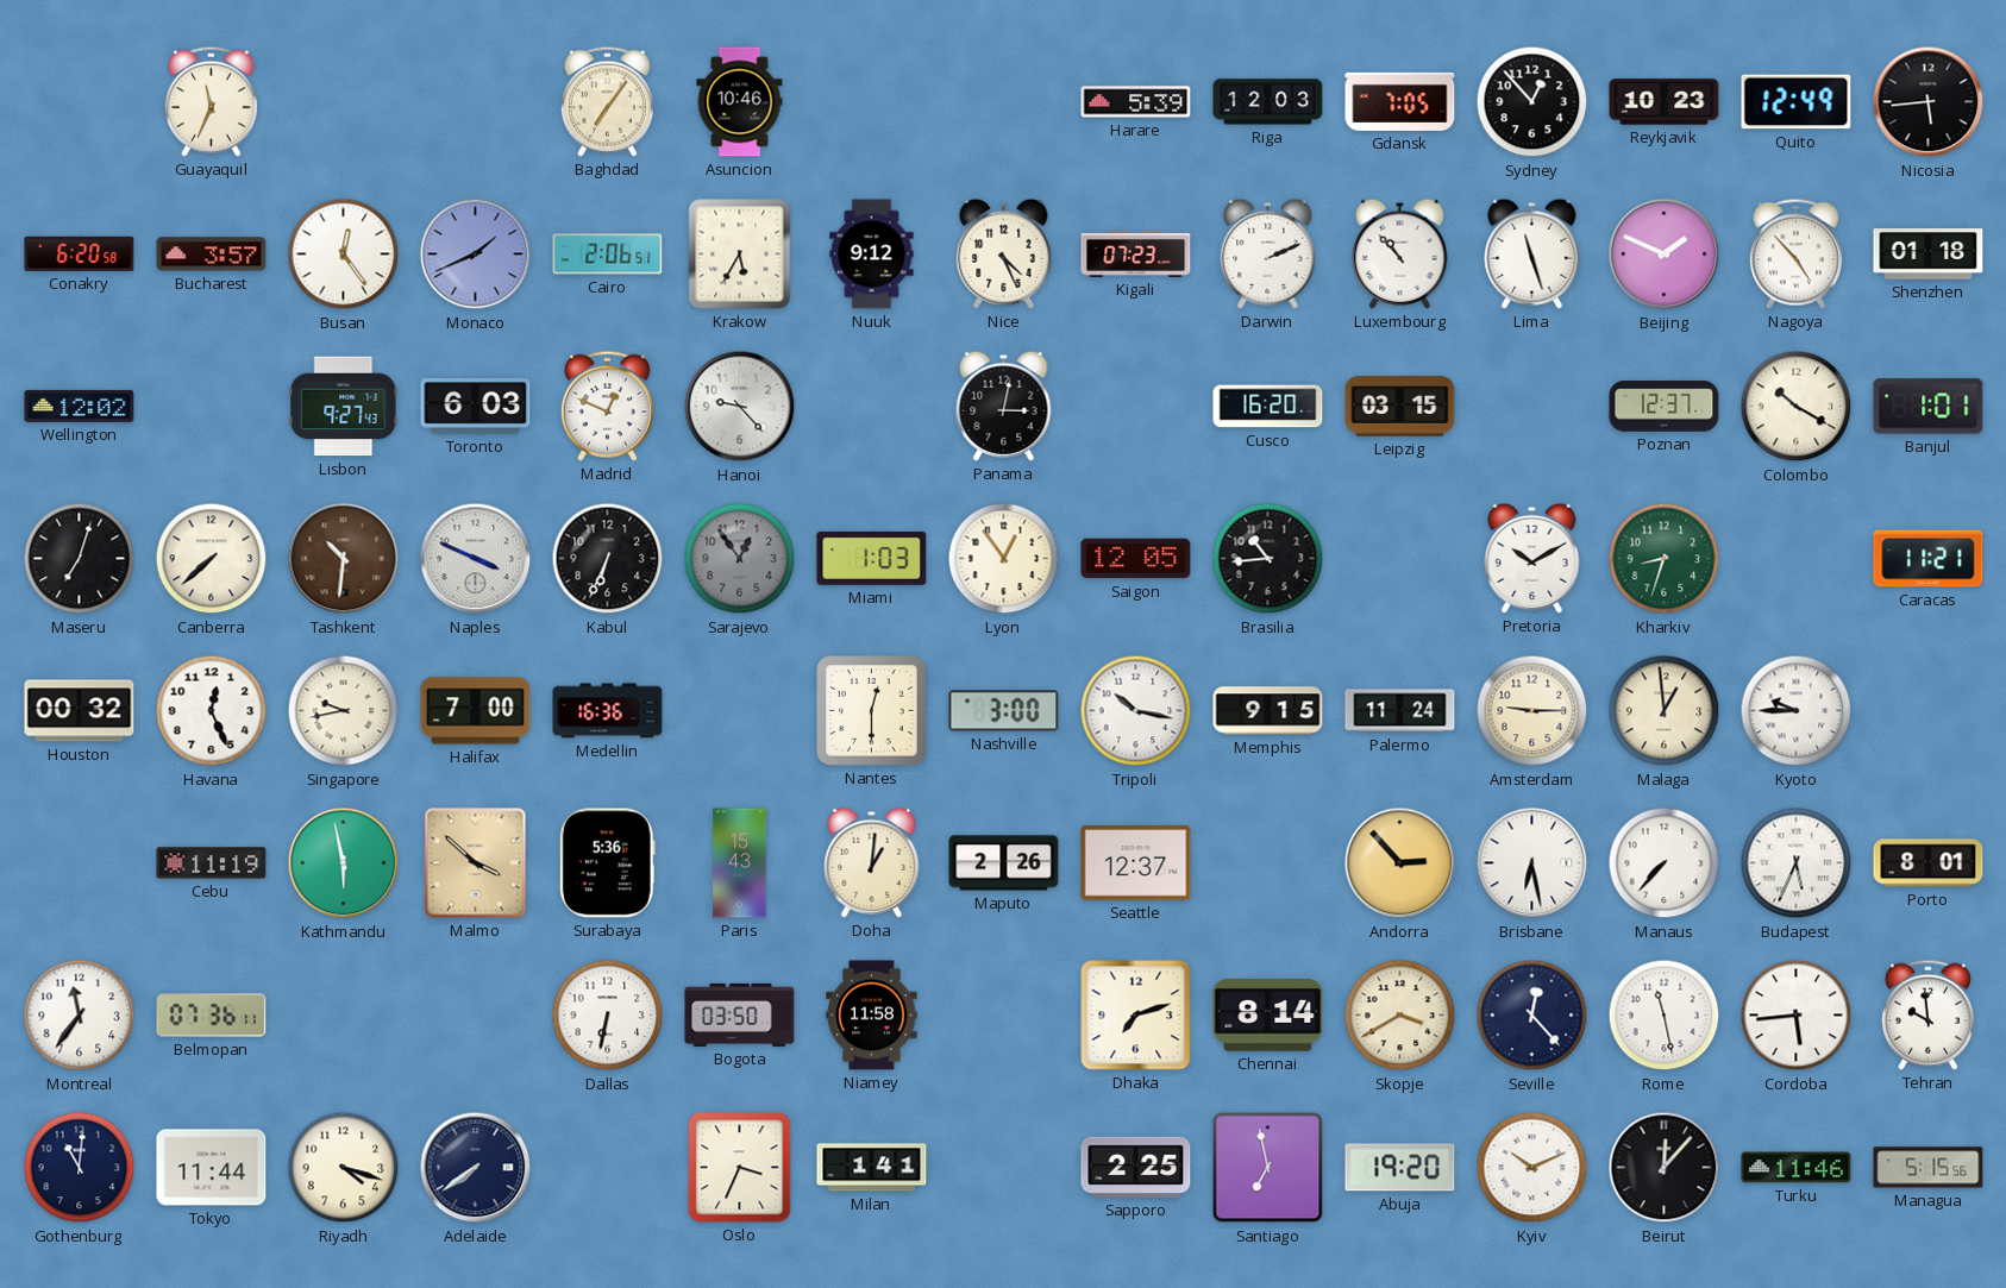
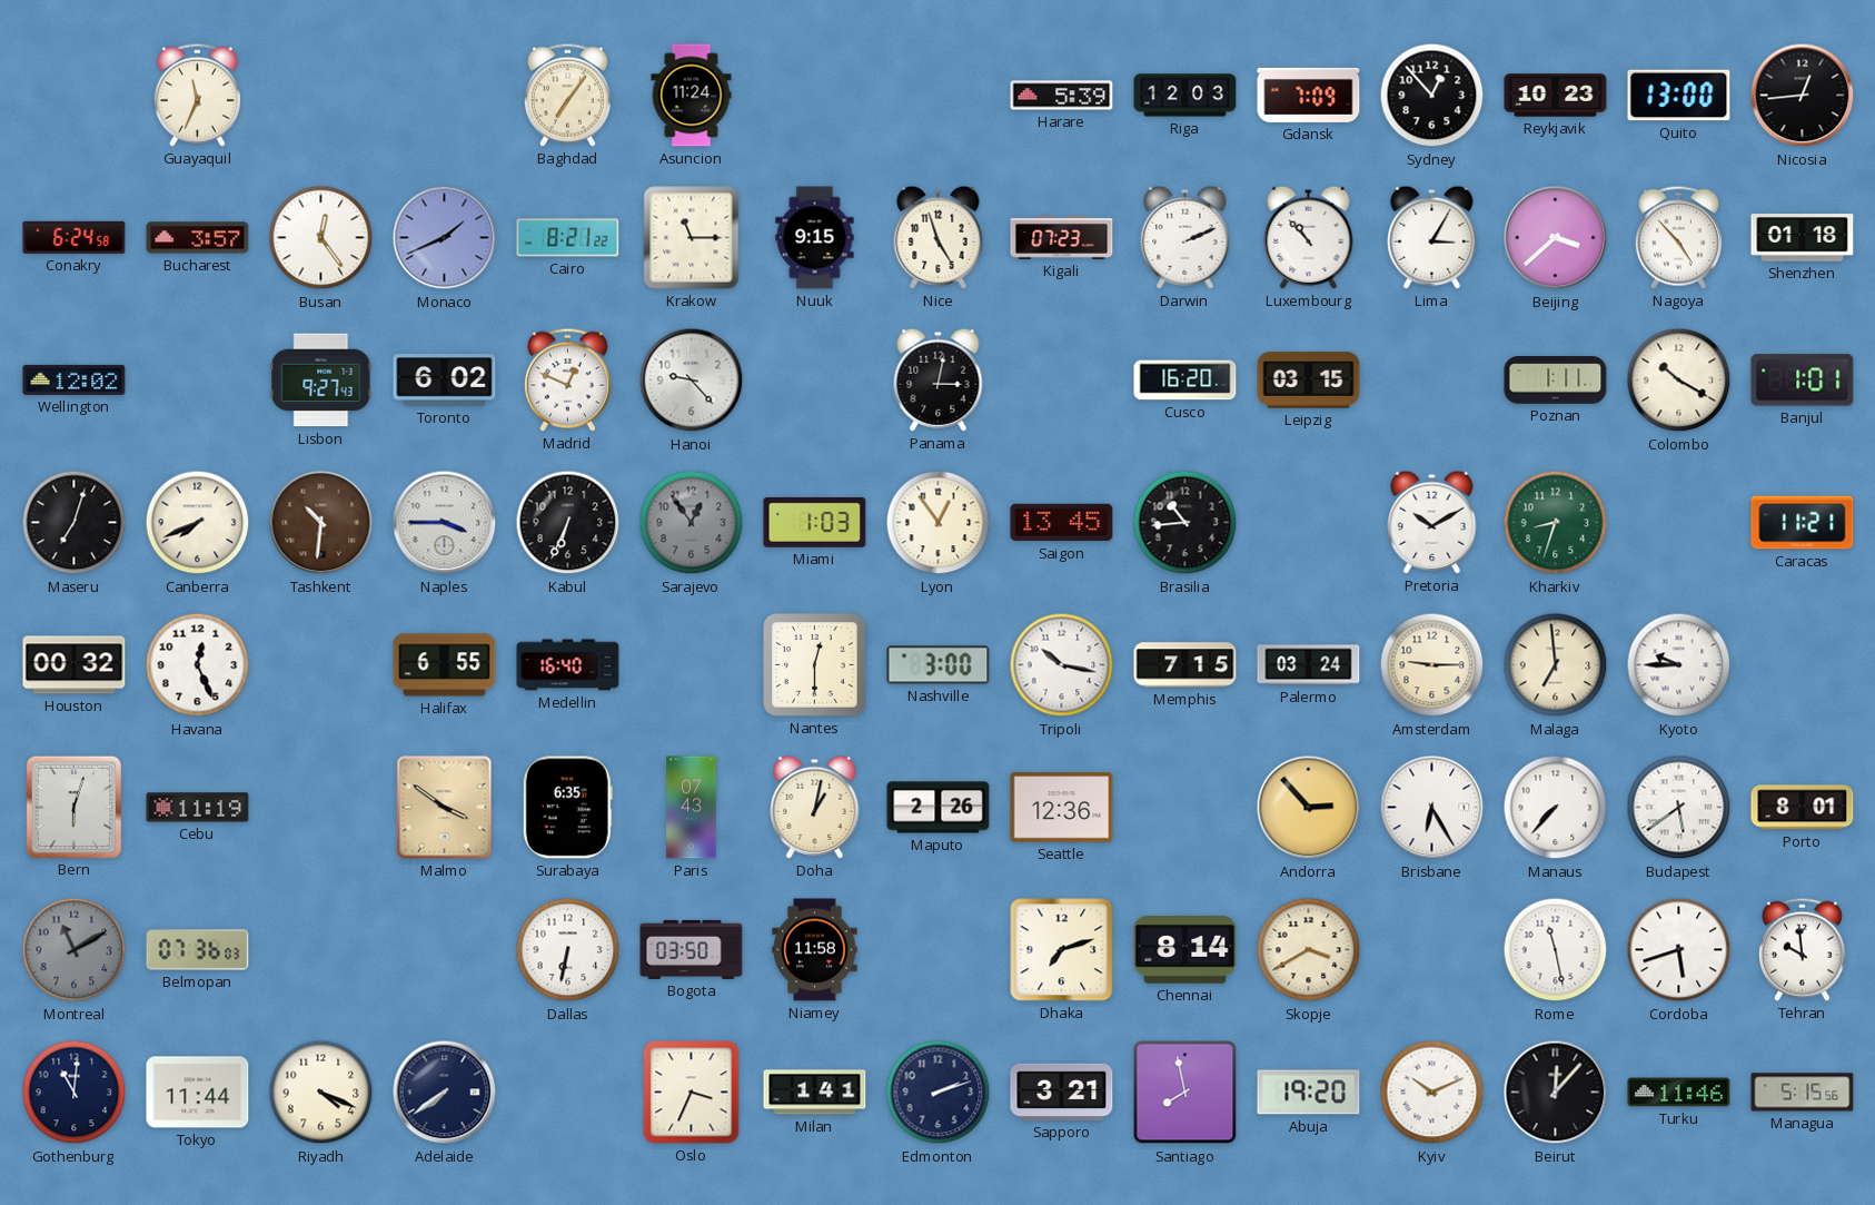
Asuncion: 10:46 -> 11:24
Gdansk: 7:05 -> 7:09
Quito: 12:49 -> 13:00
Nicosia: 5:44 -> 12:44
Conakry: 6:20 -> 6:24
Cairo: 2:06 -> 8:21
Krakow: 5:35 -> 11:15
Nuuk: 9:12 -> 9:15
Nice: 4:26 -> 4:57
Lima: 11:27 -> 3:05
Beijing: 1:49 -> 3:38
Toronto: 6:03 -> 6:02
Poznan: 12:37 -> 1:11
Canberra: 7:38 -> 7:41
Naples: 3:49 -> 3:45
Saigon: 12:05 -> 13:45
Singapore: 9:43 -> none
Halifax: 7:00 -> 6:55
Medellin: 16:36 -> 16:40
Memphis: 9:15 -> 7:15
Palermo: 11:24 -> 03:24
Malaga: 12:59 -> 6:59
Bern: none -> 6:03
Kathmandu: 5:58 -> none
Malmo: 3:52 -> 3:51
Surabaya: 5:36 -> 6:35
Paris: 15:43 -> 07:43
Doha: 1:01 -> 1:02
Seattle: 12:37 -> 12:36
Brisbane: 6:28 -> 6:25
Budapest: 5:34 -> 5:39
Montreal: 11:36 -> 11:10
Montreal dial: white -> grey
Belmopan: 07:36:11 -> 07:36:03
Seville: 12:23 -> none
Cordoba: 5:44 -> 5:42
Riyadh: 4:18 -> 4:19
Edmonton: none -> 2:12
Sapporo: 2:25 -> 3:21
Santiago: 6:58 -> 7:58
